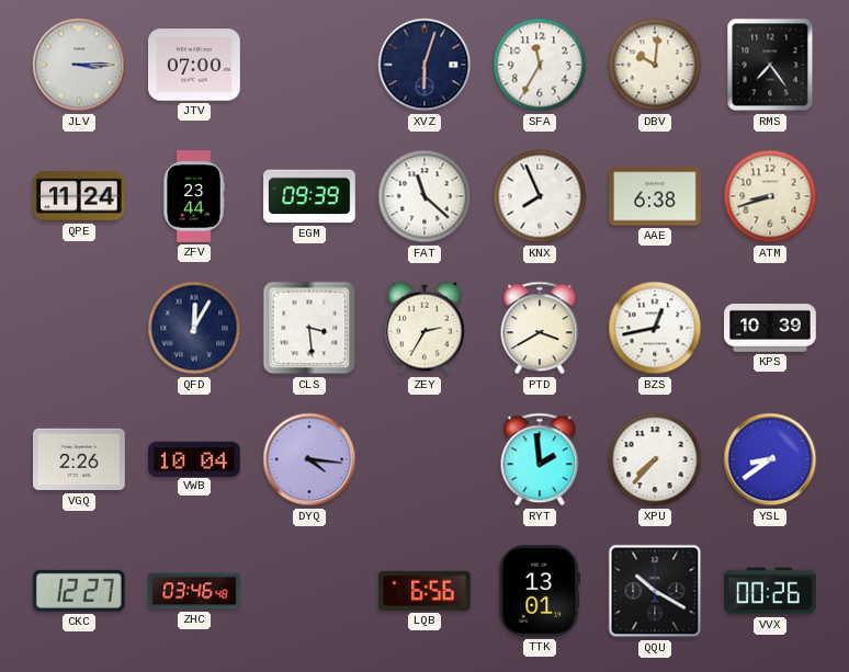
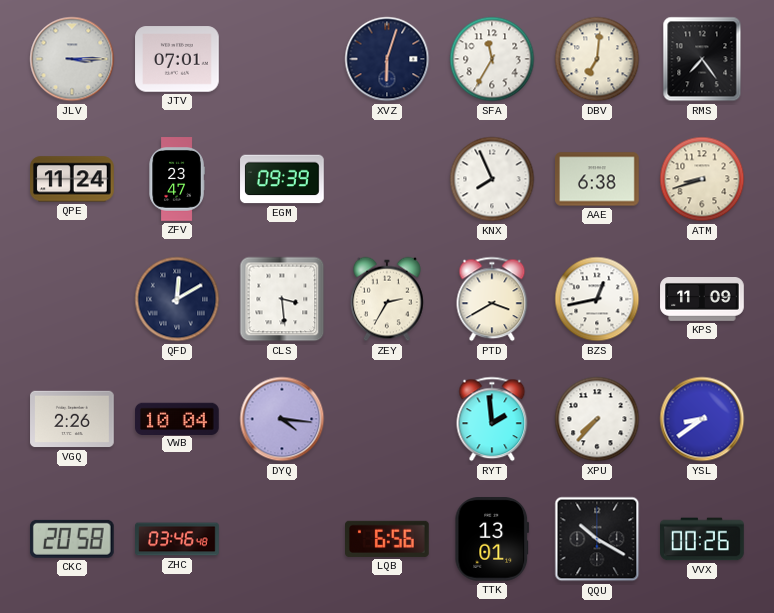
JTV: 07:00 -> 07:01
DBV: 10:01 -> 7:01
ZFV: 23:44 -> 23:47
FAT: 11:22 -> none
QFD: 12:05 -> 12:10
KPS: 10:39 -> 11:09
CKC: 12:27 -> 20:58
